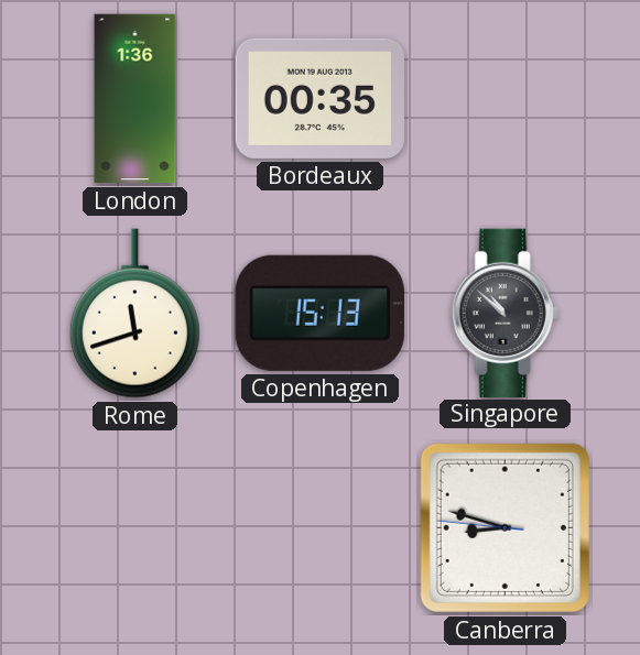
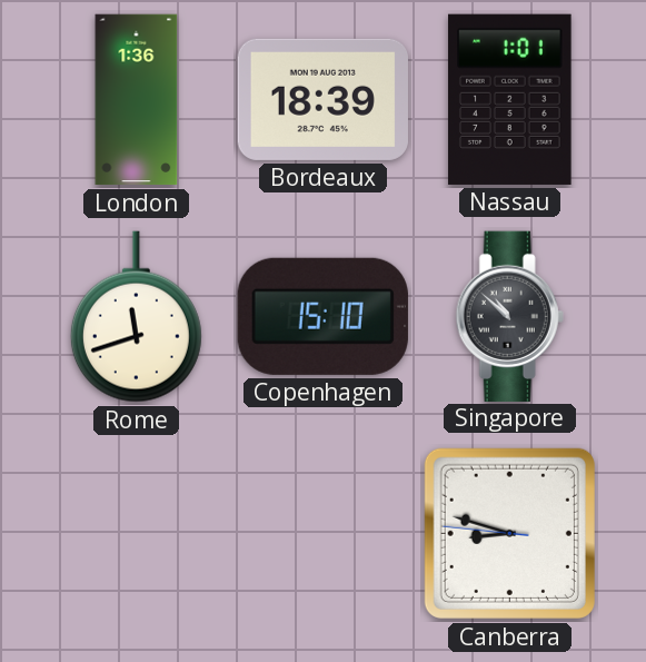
Bordeaux: 00:35 -> 18:39
Nassau: none -> 1:01
Copenhagen: 15:13 -> 15:10
